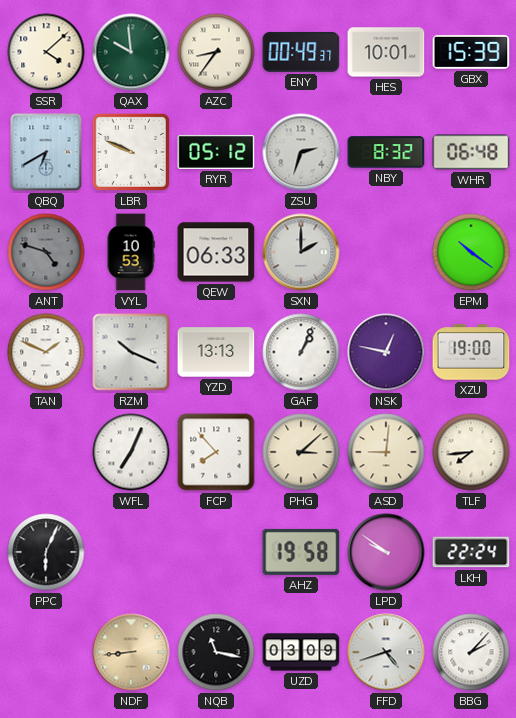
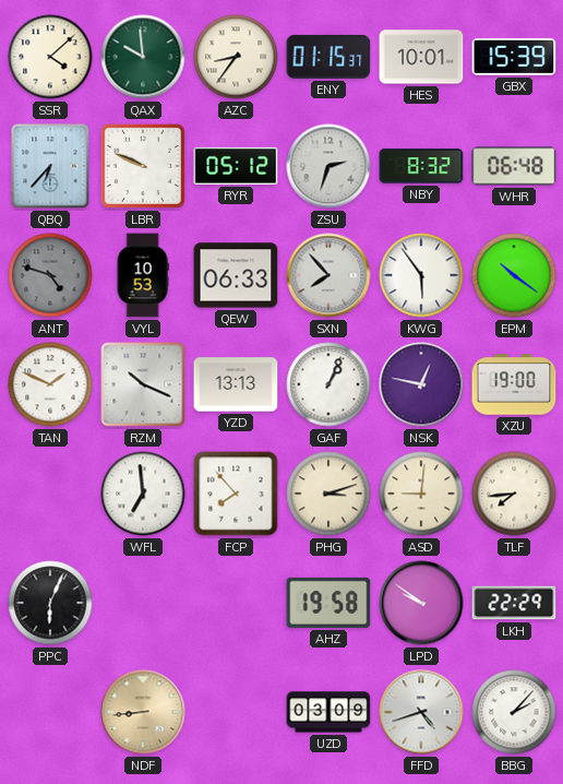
ENY: 00:49 -> 01:15
QBQ: 6:40 -> 6:37
SXN: 2:00 -> 7:53
KWG: none -> 5:54
WFL: 7:04 -> 6:59
PHG: 3:08 -> 3:12
LKH: 22:24 -> 22:29
NQB: 11:17 -> none
